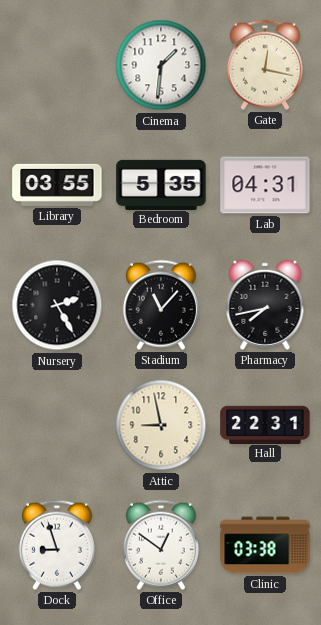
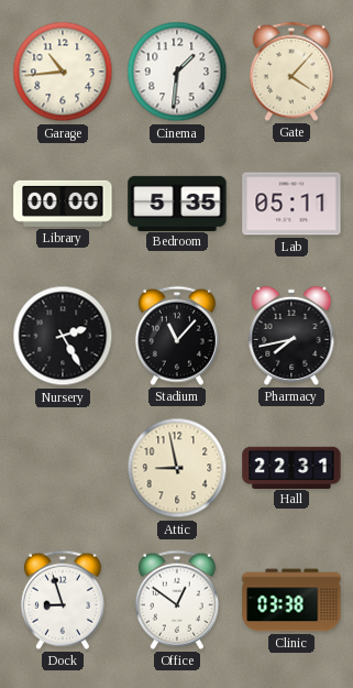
Garage: none -> 10:44
Gate: 12:17 -> 4:07
Library: 03:55 -> 00:00
Lab: 04:31 -> 05:11
